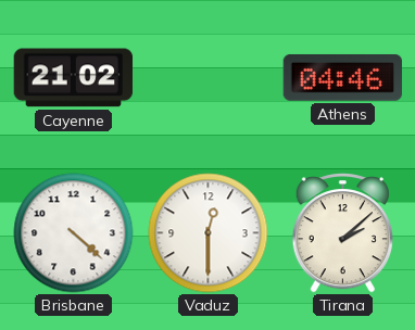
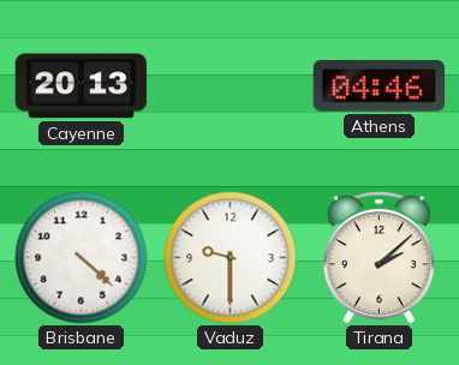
Cayenne: 21:02 -> 20:13
Vaduz: 12:30 -> 9:30
